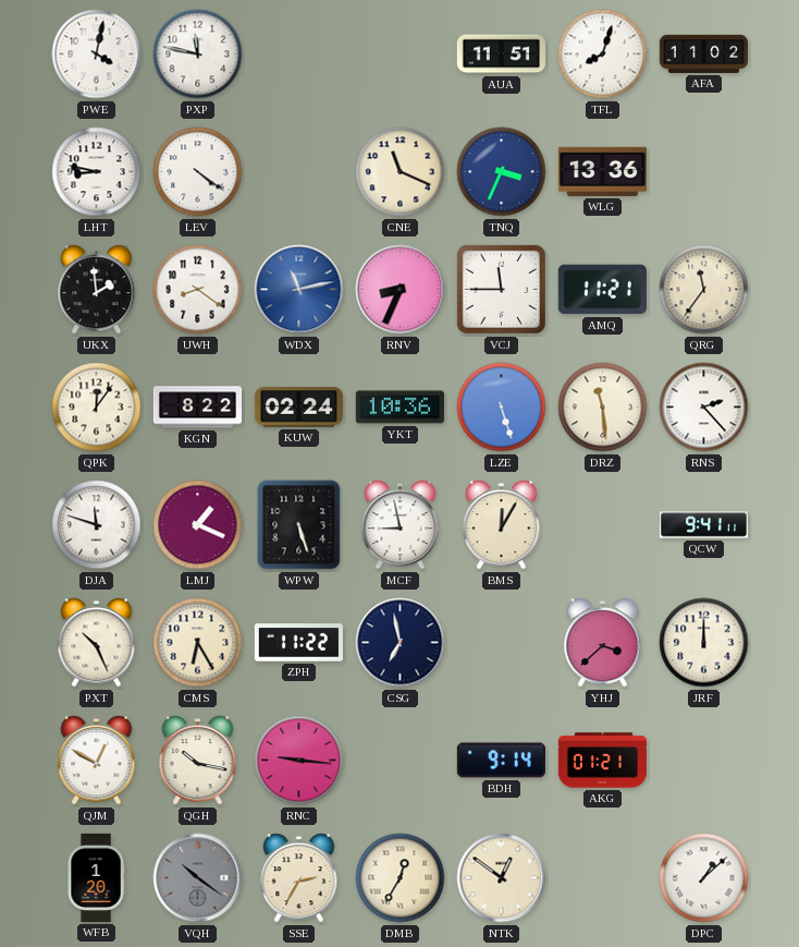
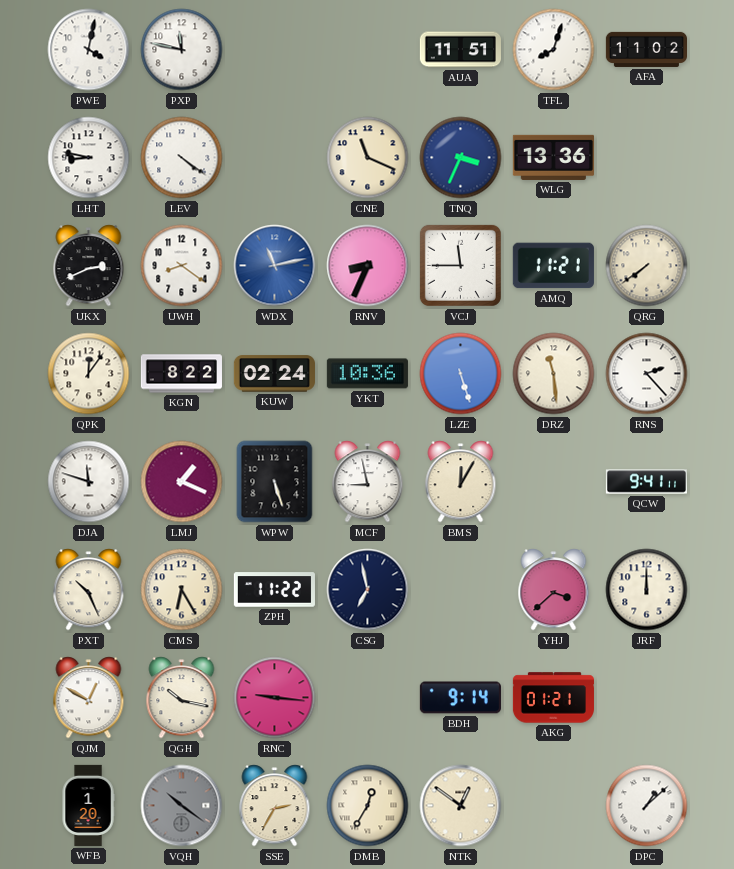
UKX: 1:59 -> 2:41
QRG: 11:36 -> 7:39
